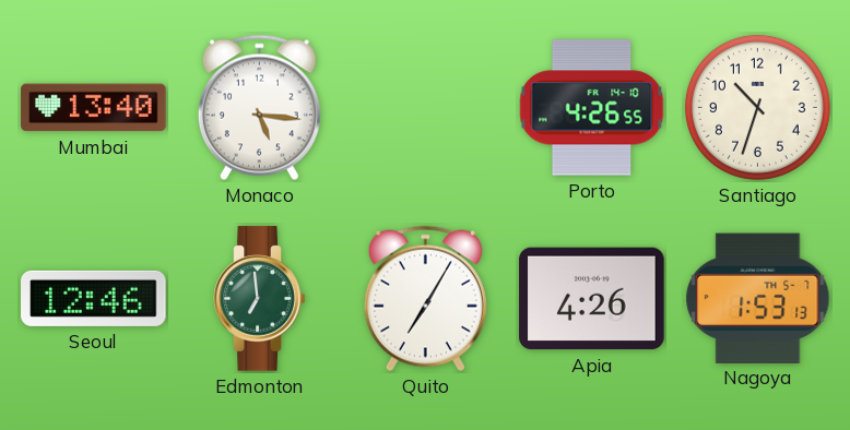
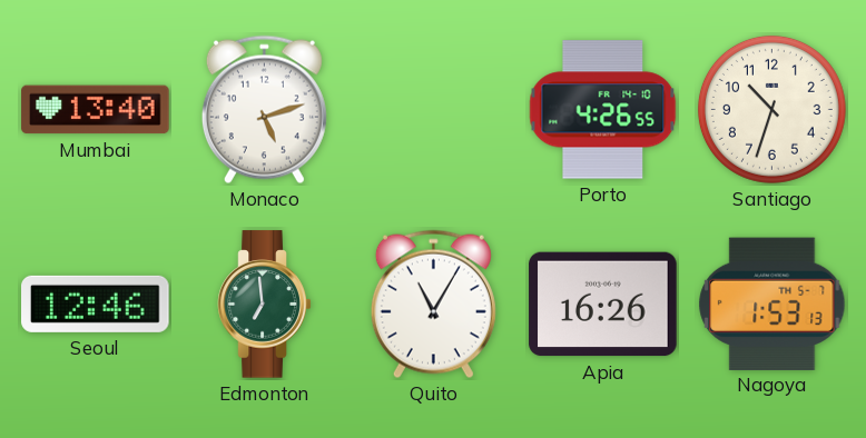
Monaco: 5:16 -> 5:12
Quito: 7:05 -> 11:05
Apia: 4:26 -> 16:26
